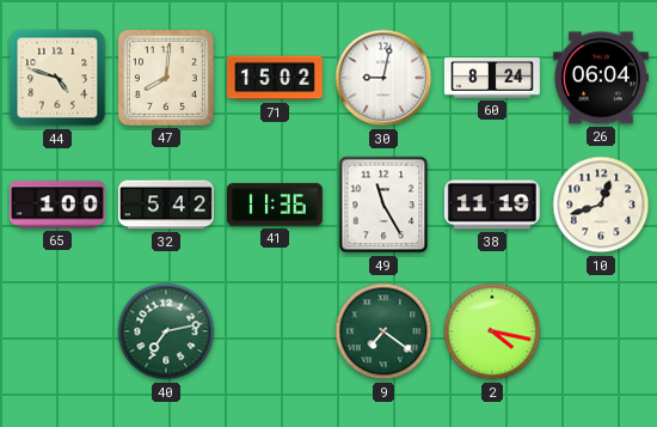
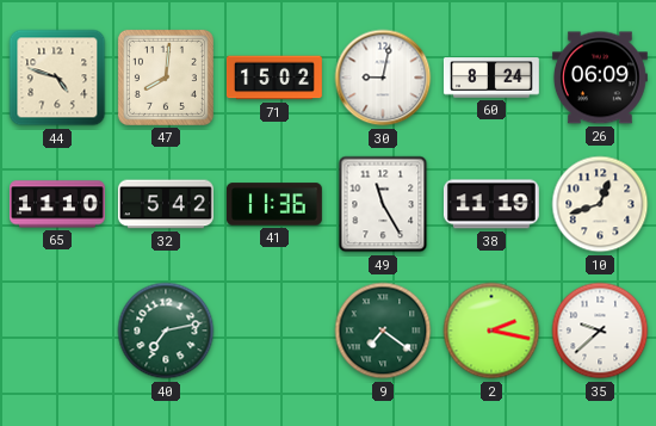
26: 06:04 -> 06:09
65: 1:00 -> 11:10
2: 4:17 -> 2:17
35: none -> 9:38
